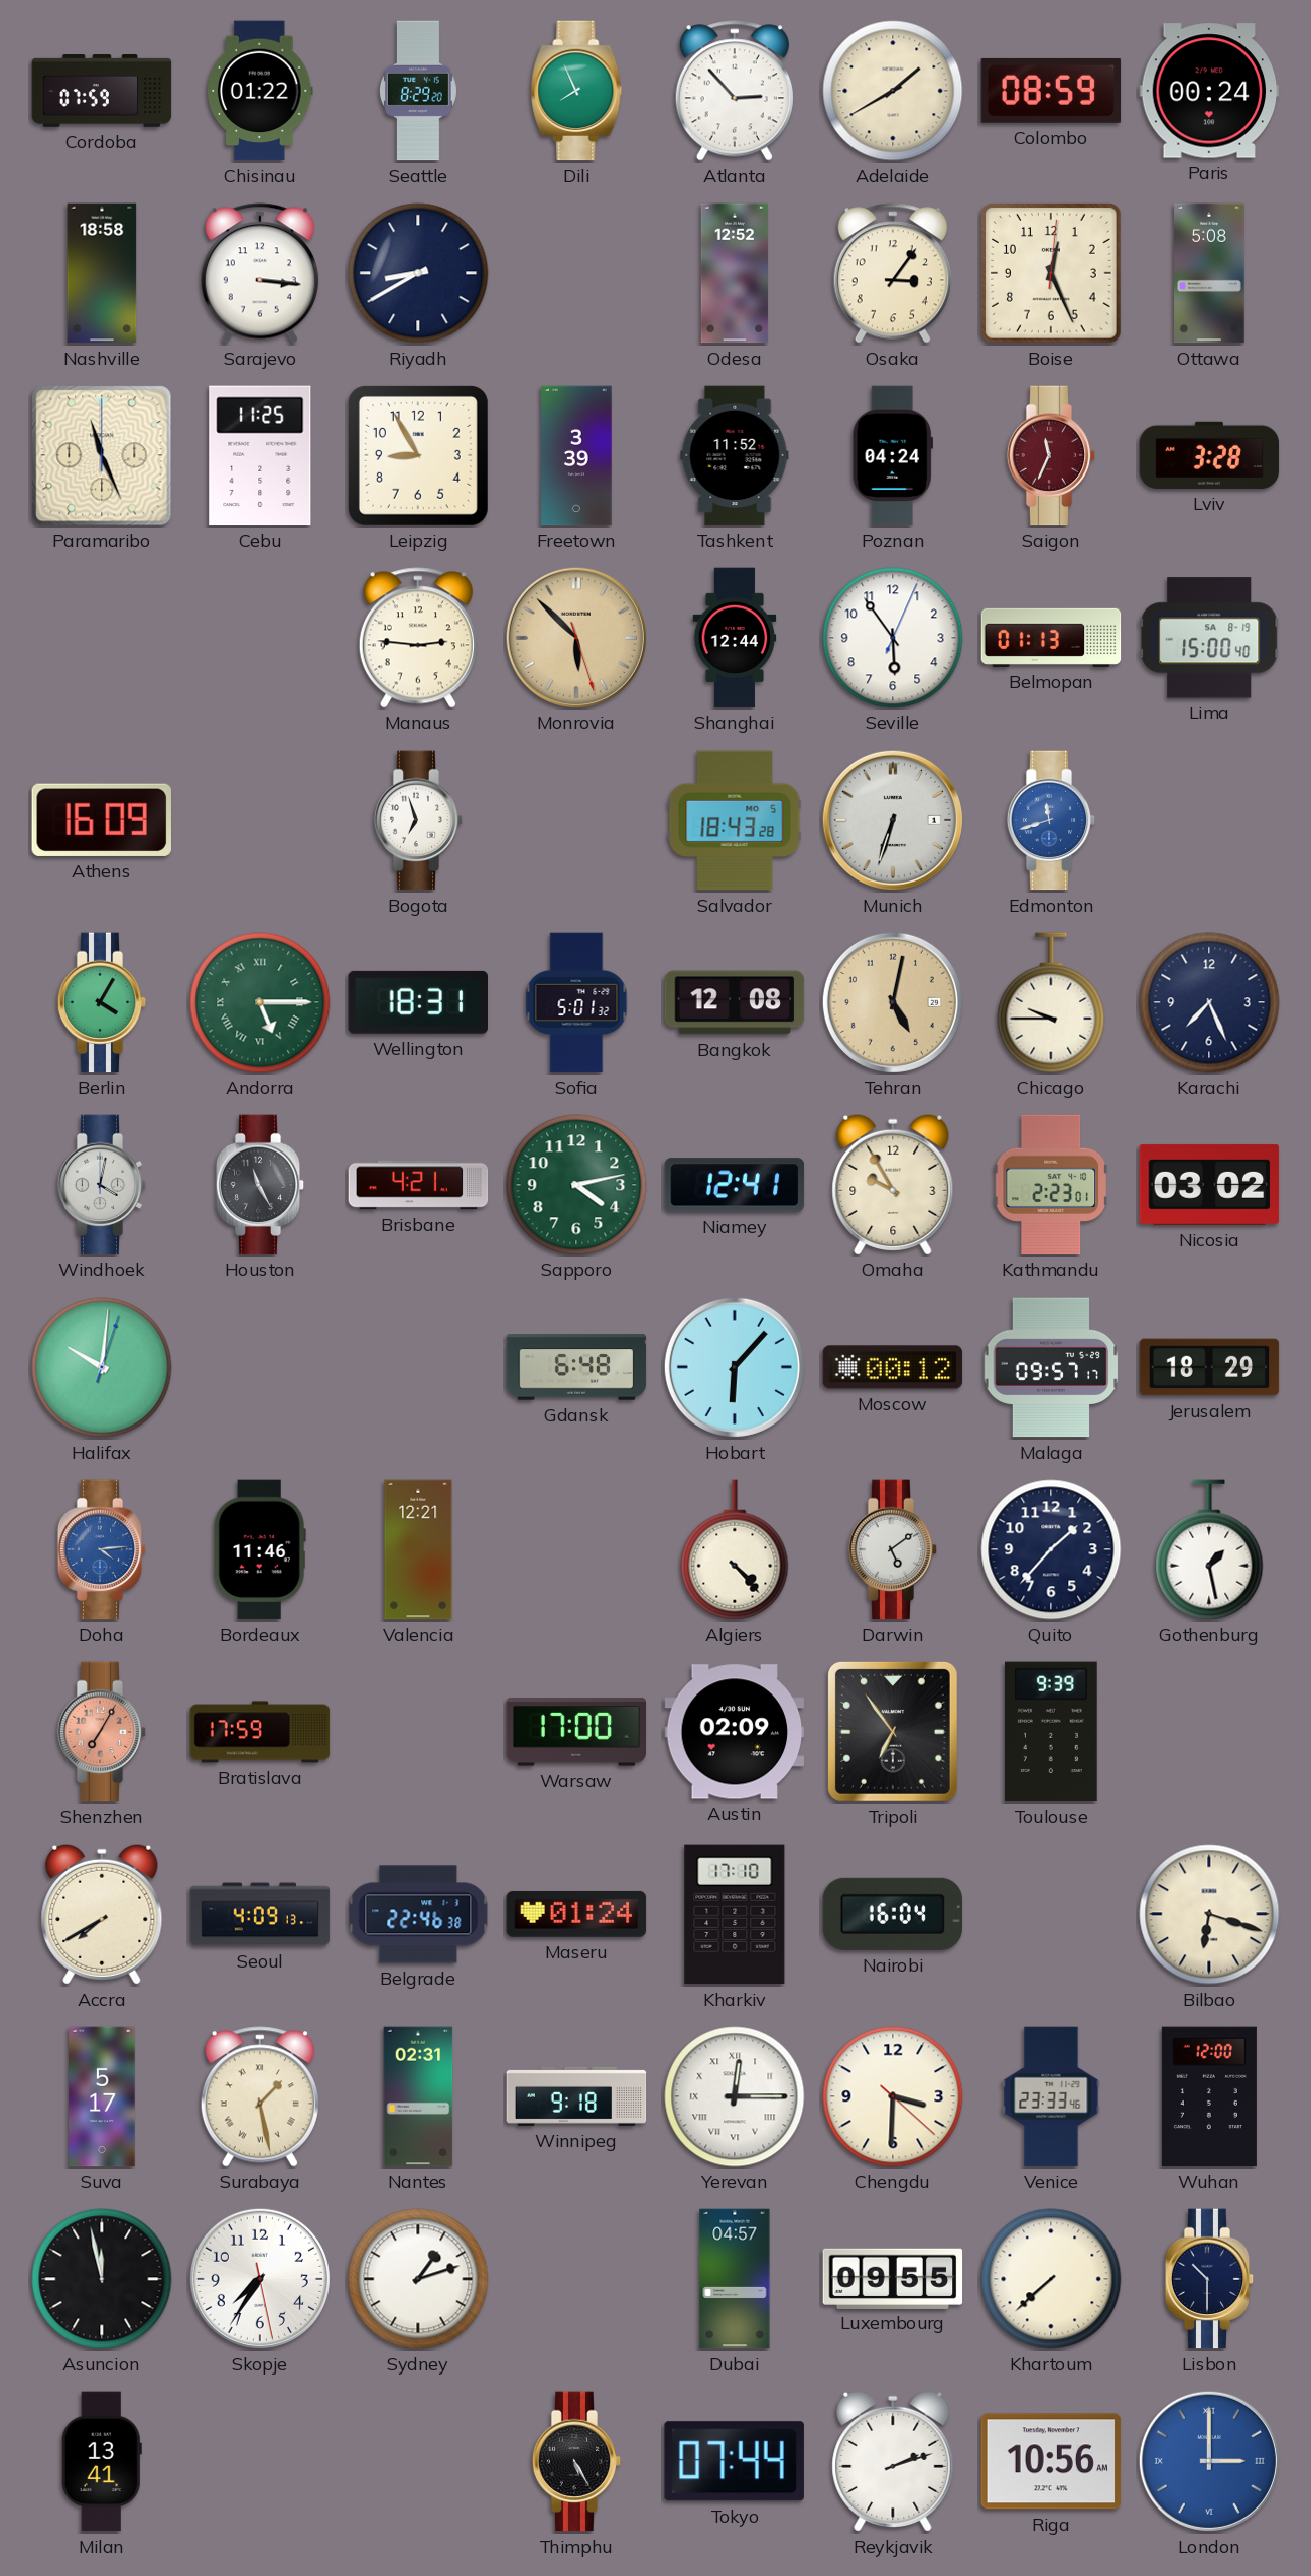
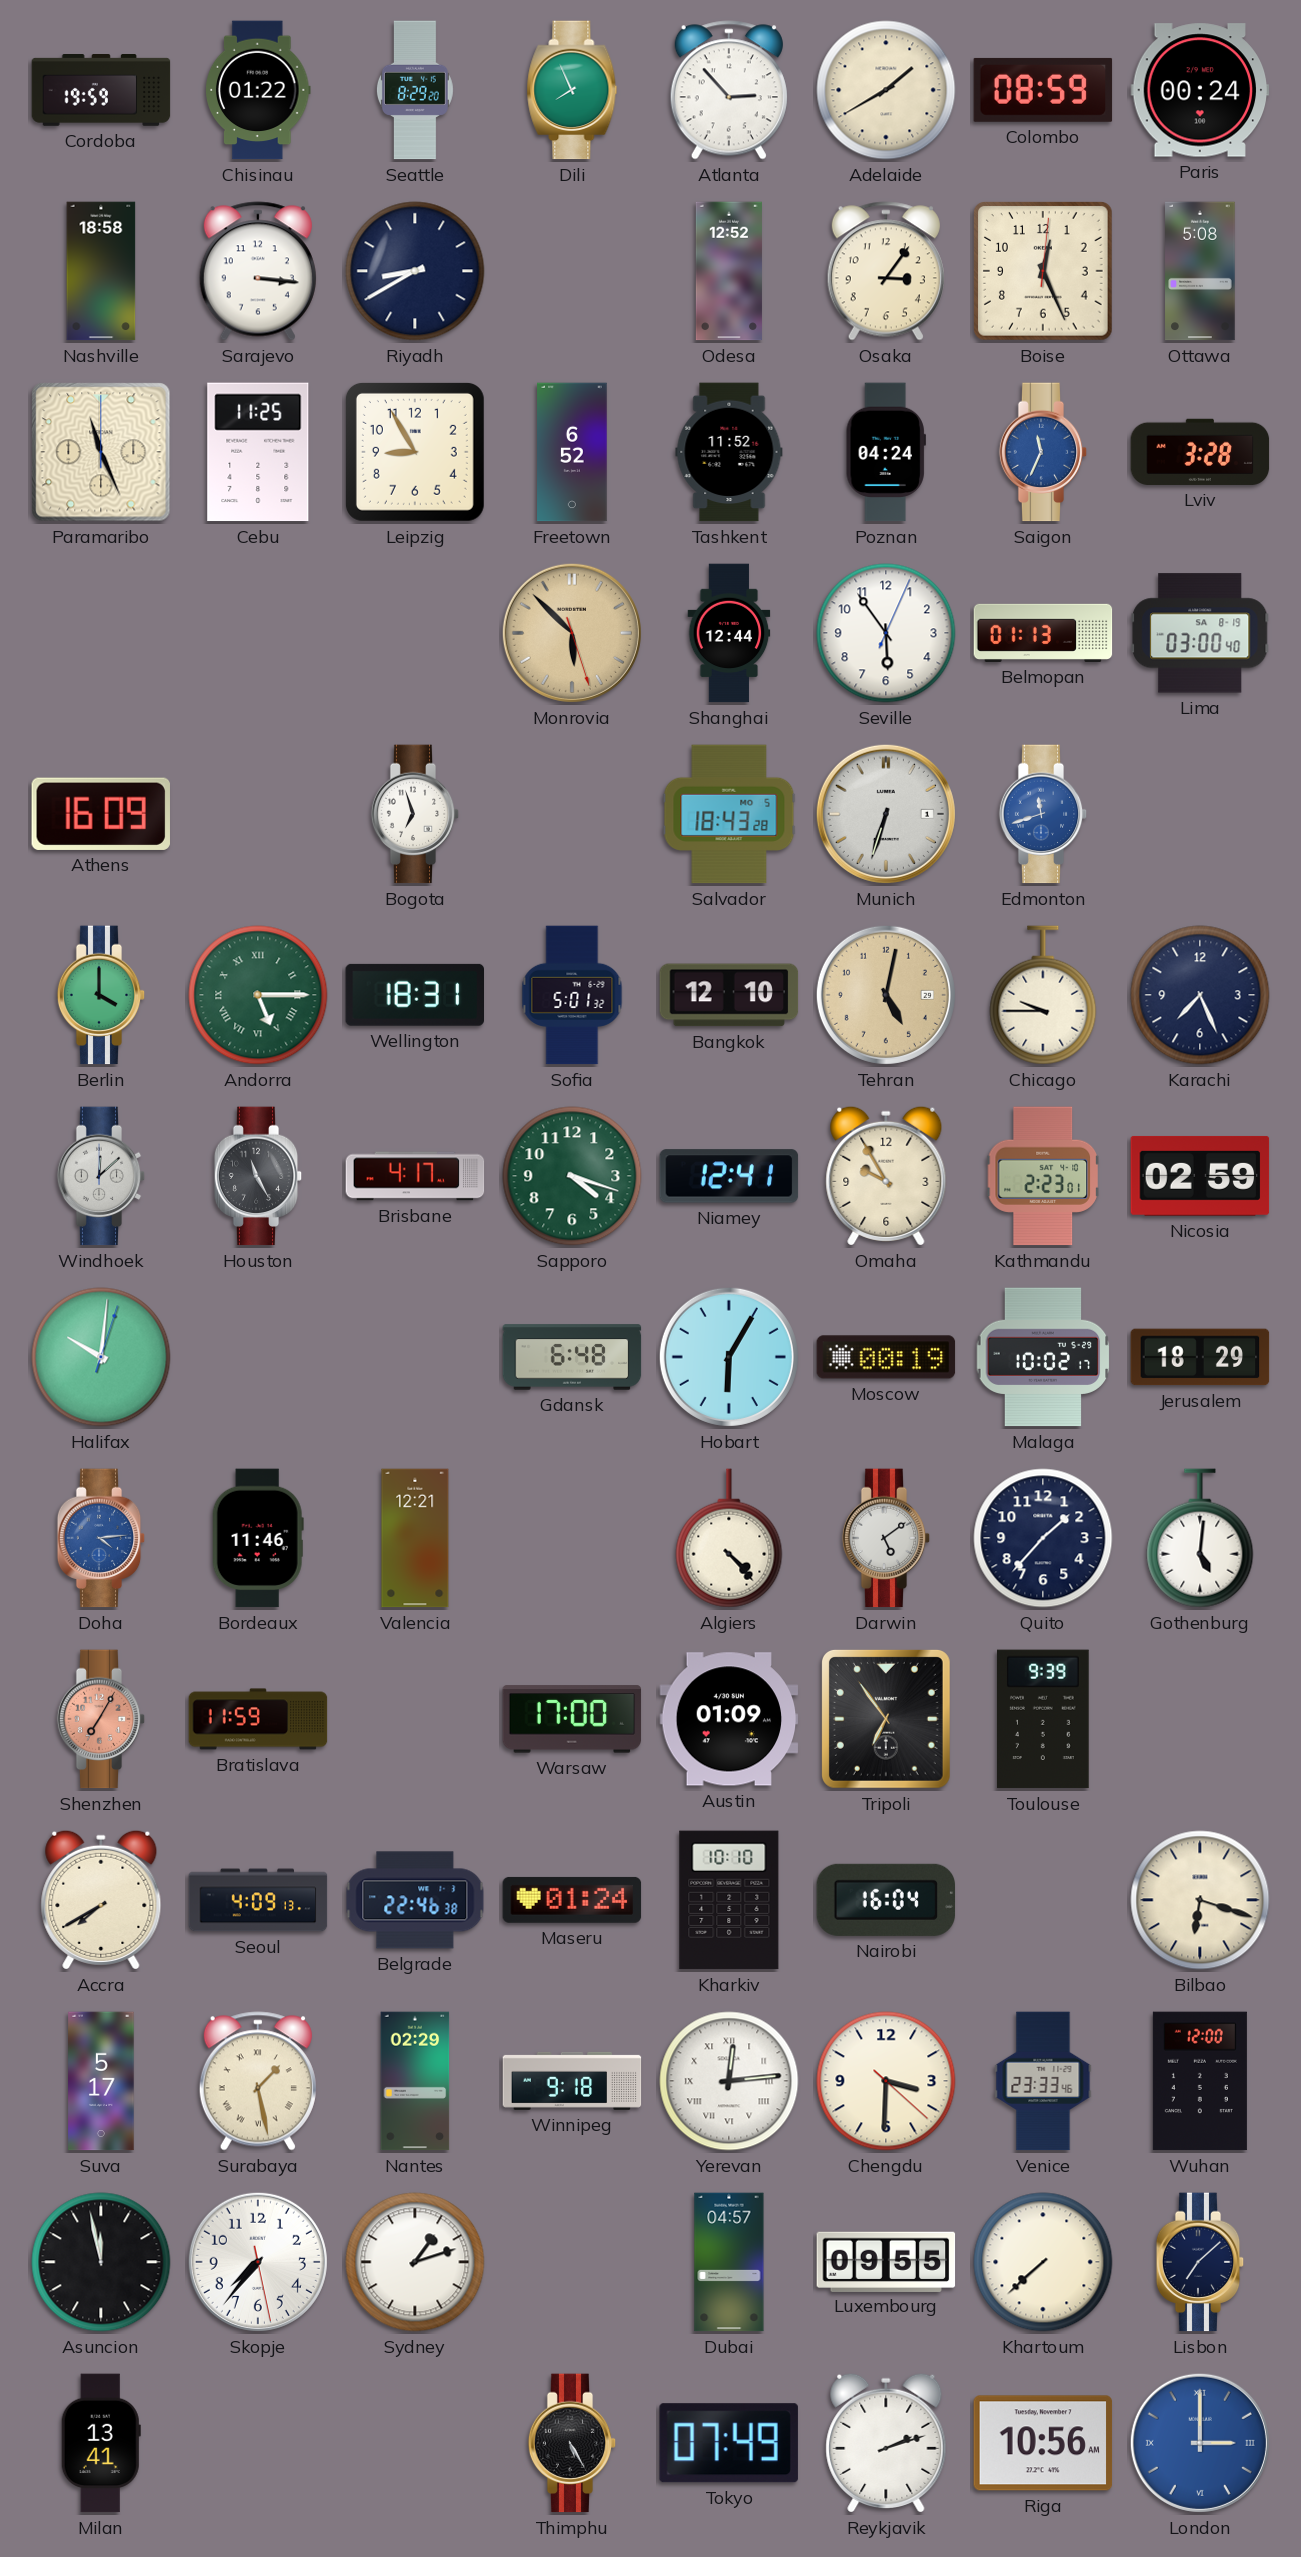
Cordoba: 07:59 -> 19:59
Freetown: 3:39 -> 6:52
Saigon dial: burgundy -> blue
Manaus: 2:46 -> none
Lima: 15:00 -> 03:00
Berlin: 4:05 -> 4:00
Bangkok: 12:08 -> 12:10
Windhoek: 4:02 -> 12:08
Brisbane: 4:21 -> 4:17
Sapporo: 4:13 -> 4:18
Nicosia: 03:02 -> 02:59
Hobart: 6:07 -> 6:05
Moscow: 00:12 -> 00:19
Malaga: 09:57 -> 10:02
Gothenburg: 1:28 -> 5:01
Bratislava: 17:59 -> 11:59
Austin: 02:09 -> 01:09
Kharkiv: 17:10 -> 10:10
Nantes: 02:31 -> 02:29
Yerevan: 12:15 -> 12:14
Skopje: 7:35 -> 7:36
Lisbon: 10:30 -> 7:08
Tokyo: 07:44 -> 07:49
